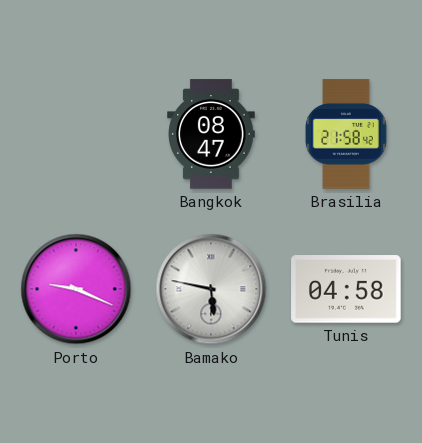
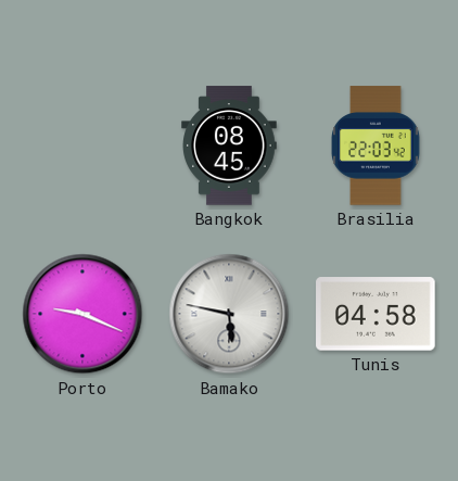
Bangkok: 08:47 -> 08:45
Brasilia: 21:58 -> 22:03
